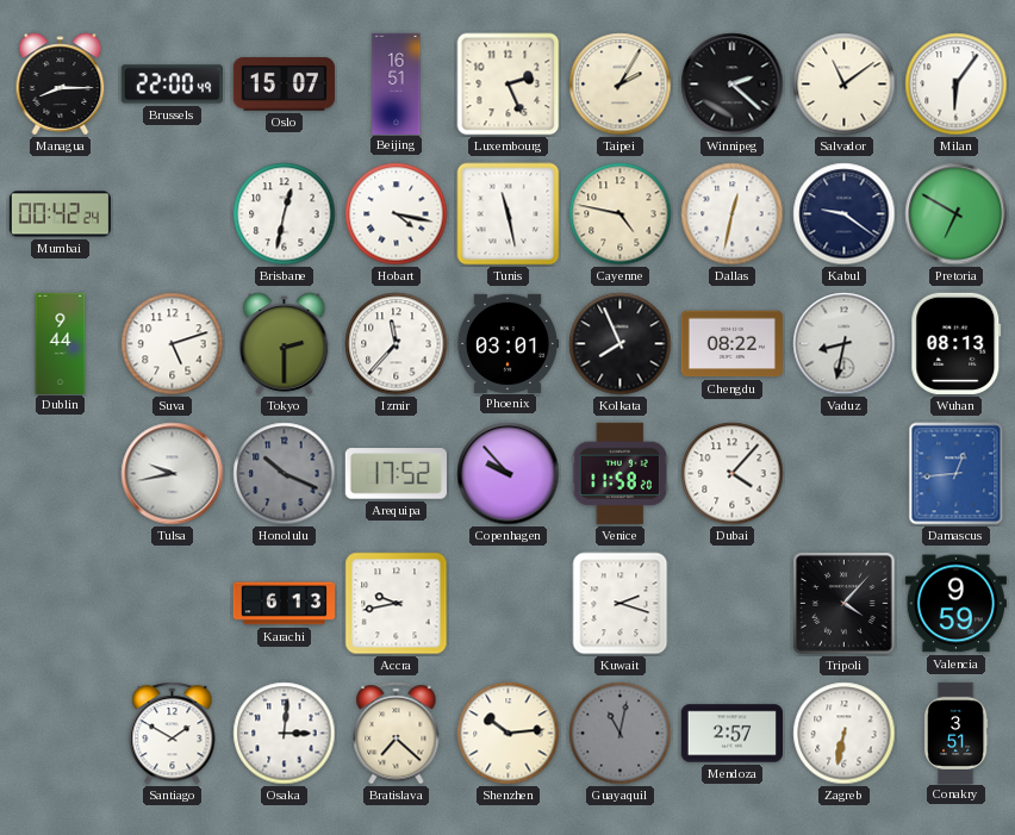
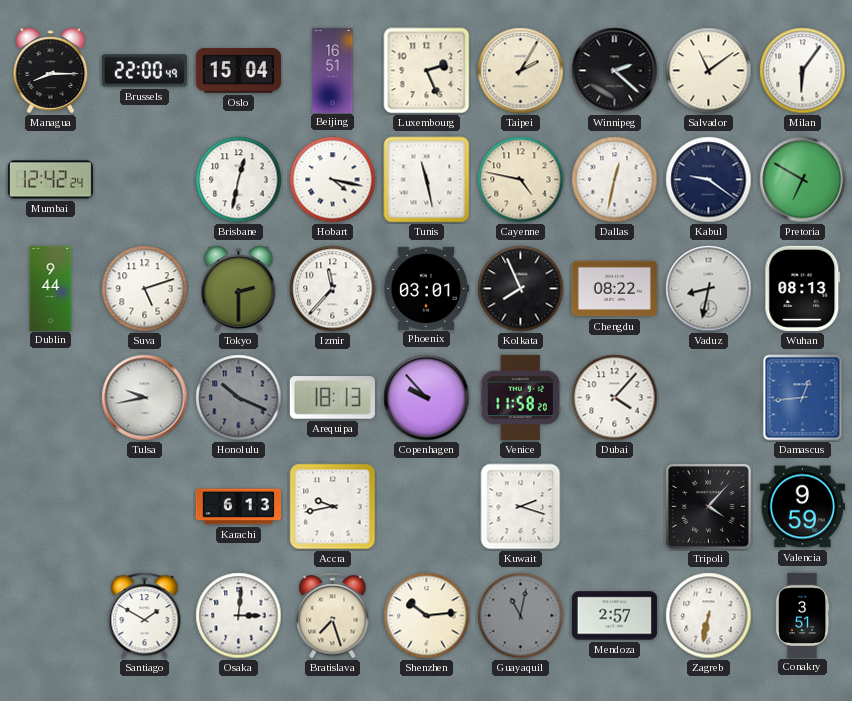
Oslo: 15:07 -> 15:04
Mumbai: 00:42 -> 12:42
Arequipa: 17:52 -> 18:13
Bratislava: 7:22 -> 7:27
